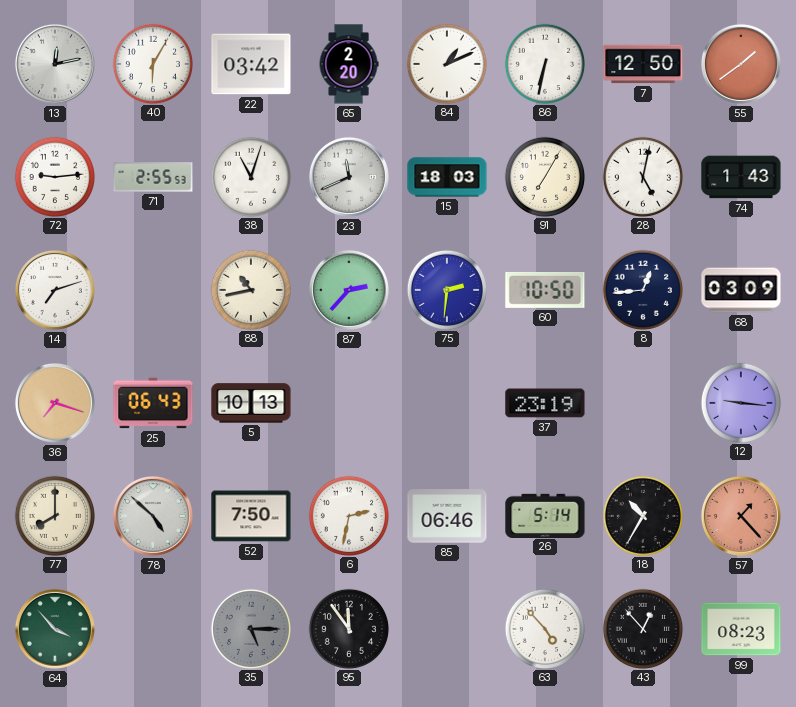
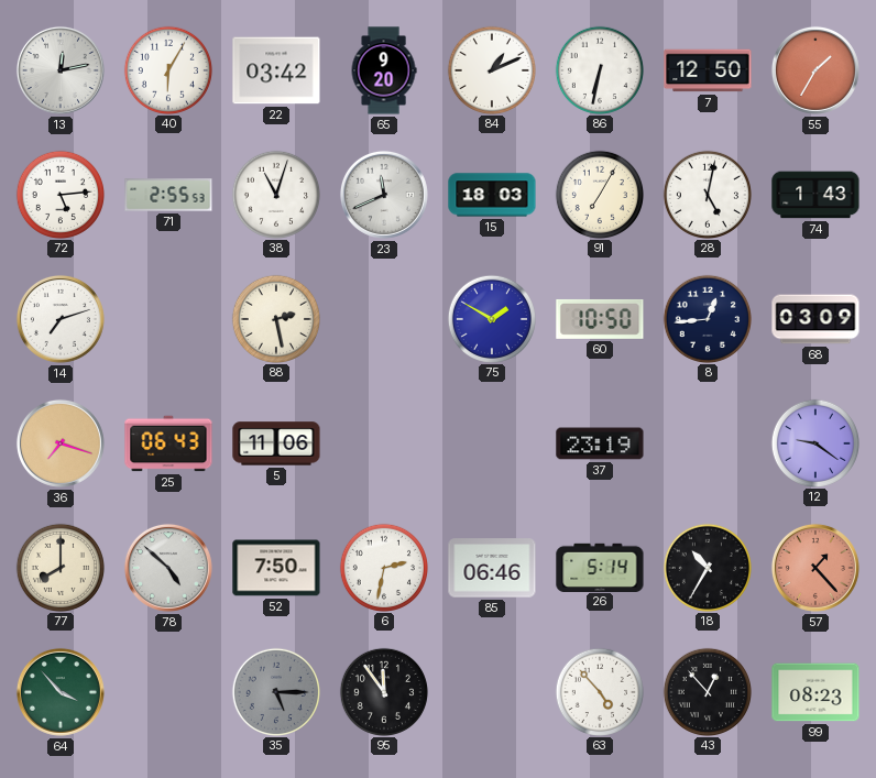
65: 2:20 -> 9:20
55: 1:39 -> 1:35
72: 9:14 -> 5:14
88: 10:43 -> 2:28
87: 2:37 -> none
75: 2:31 -> 1:50
5: 10:13 -> 11:06
12: 9:16 -> 9:21
